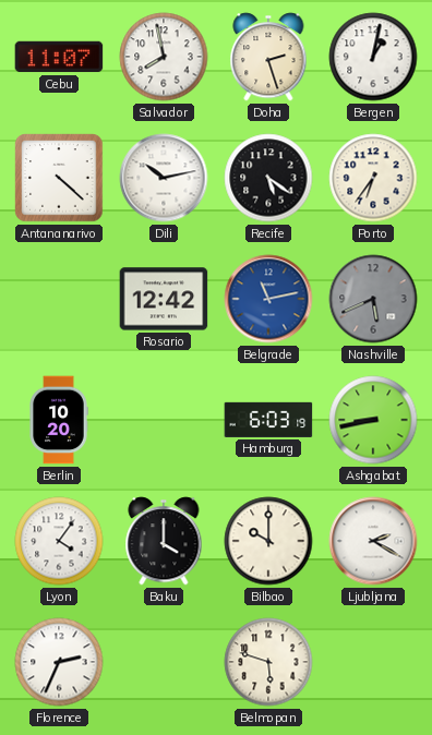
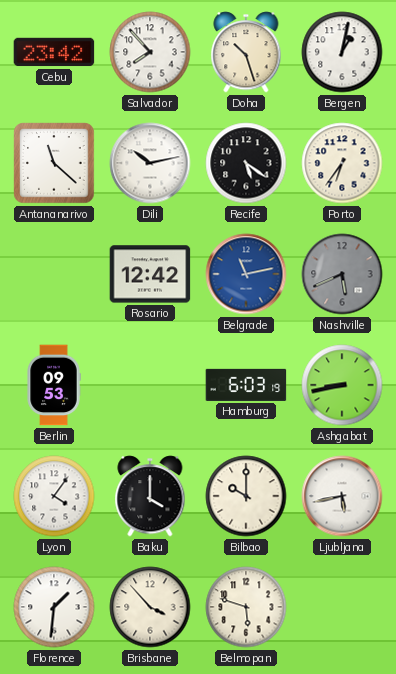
Cebu: 11:07 -> 23:42
Salvador: 7:58 -> 7:53
Doha: 2:27 -> 10:27
Antananarivo: 4:22 -> 11:22
Berlin: 10:20 -> 09:53
Ljubljana: 2:20 -> 5:43
Florence: 2:34 -> 1:31
Brisbane: none -> 3:53
